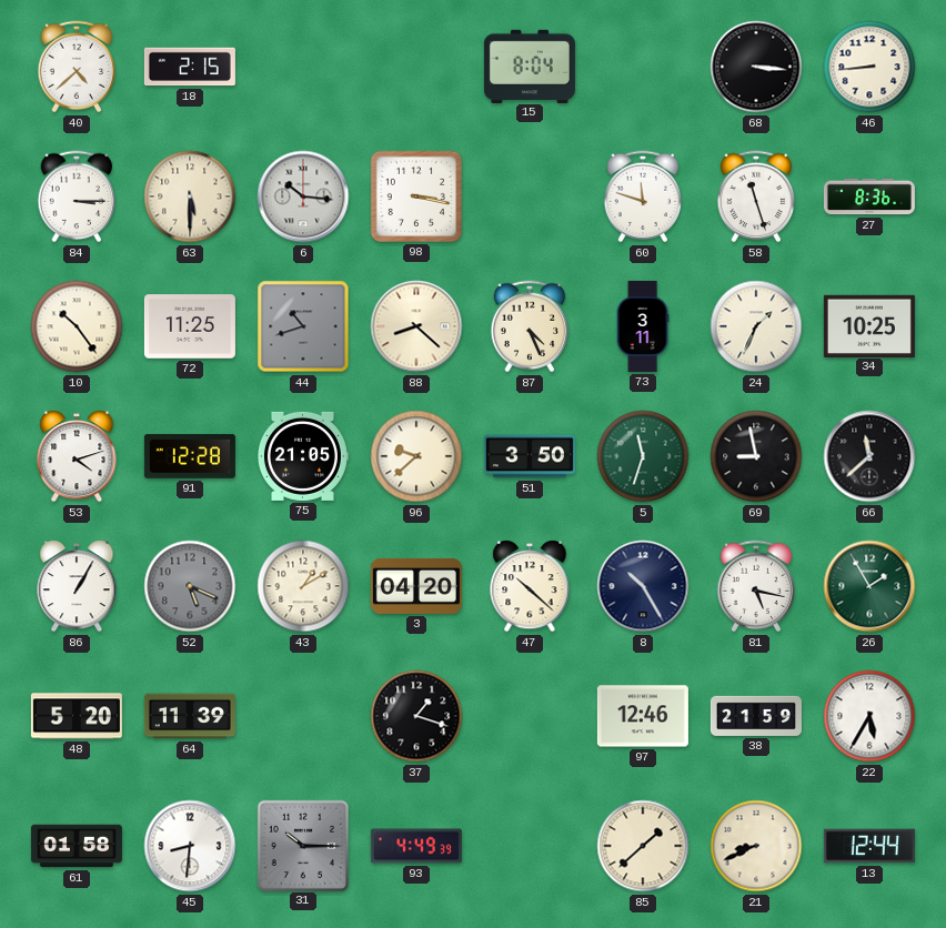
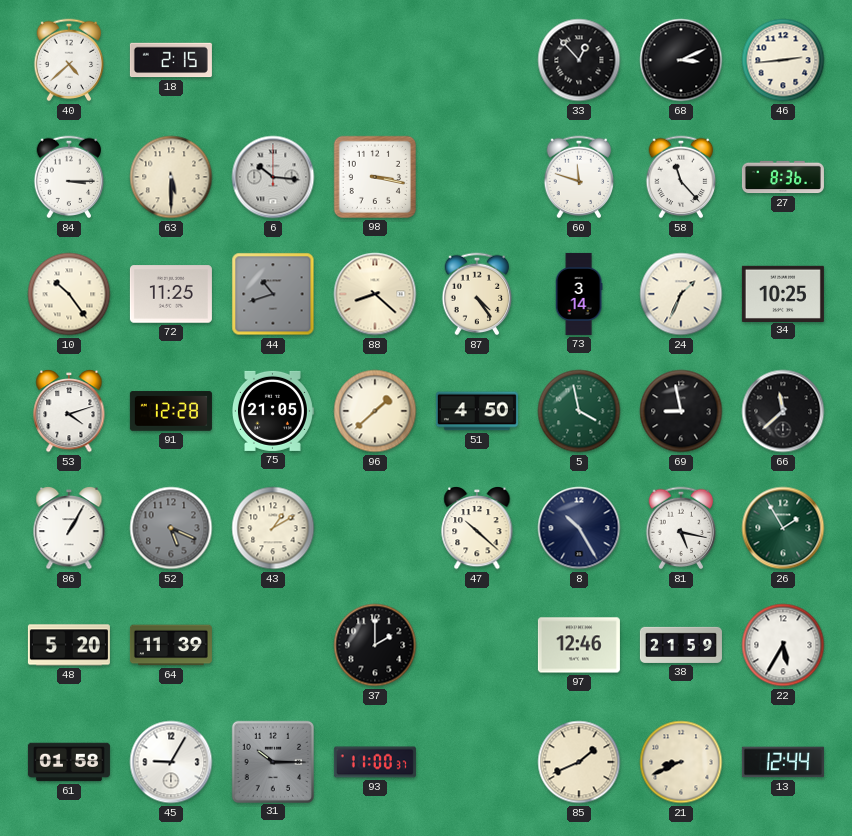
15: 8:04 -> none
33: none -> 12:53
68: 3:16 -> 3:11
46: 8:44 -> 2:44
58: 11:27 -> 11:23
87: 4:26 -> 4:24
73: 3:11 -> 3:14
96: 9:38 -> 1:38
51: 3:50 -> 4:50
5: 11:33 -> 3:58
3: 04:20 -> none
37: 1:18 -> 2:00
45: 8:31 -> 9:05
93: 4:49 -> 11:00
85: 1:38 -> 1:41
